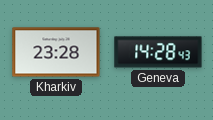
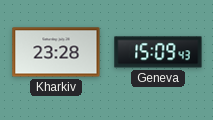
Geneva: 14:28 -> 15:09
